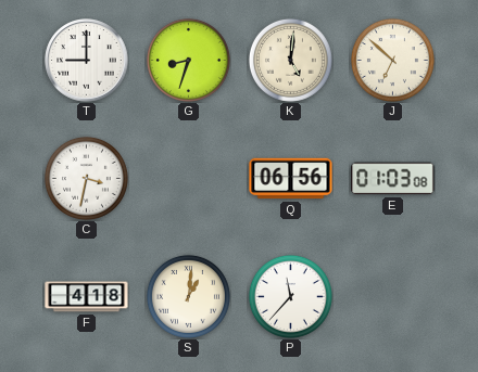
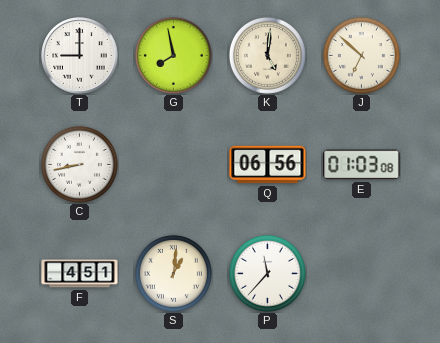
G: 8:33 -> 7:58
C: 3:32 -> 8:43
F: 4:18 -> 4:51
